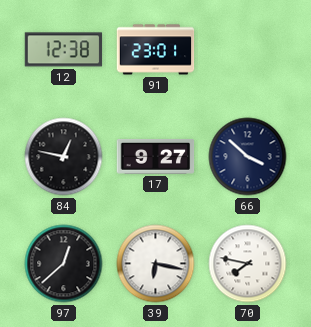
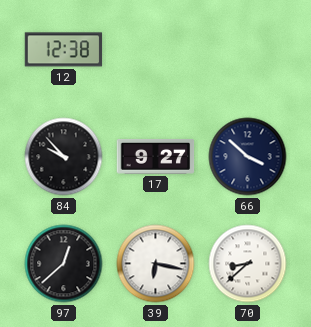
91: 23:01 -> none
84: 12:47 -> 9:53
70: 7:47 -> 8:38
